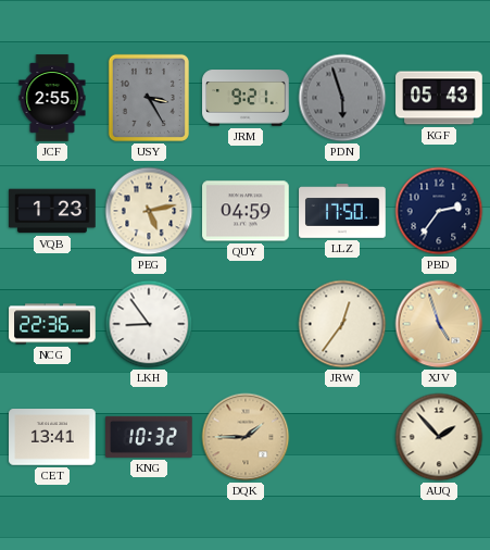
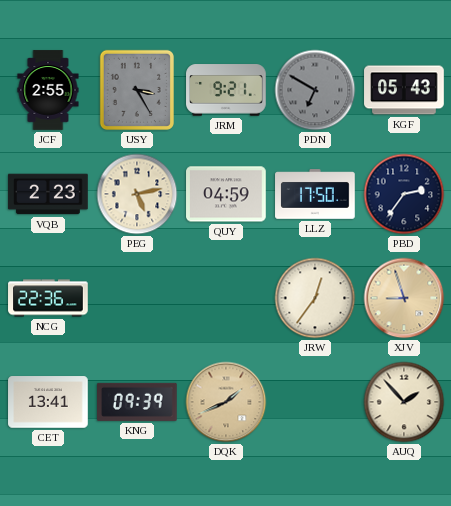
PDN: 5:57 -> 6:50
VQB: 1:23 -> 2:23
LKH: 8:54 -> none
XJV: 4:57 -> 8:57
KNG: 10:32 -> 09:39
DQK: 1:45 -> 1:41
